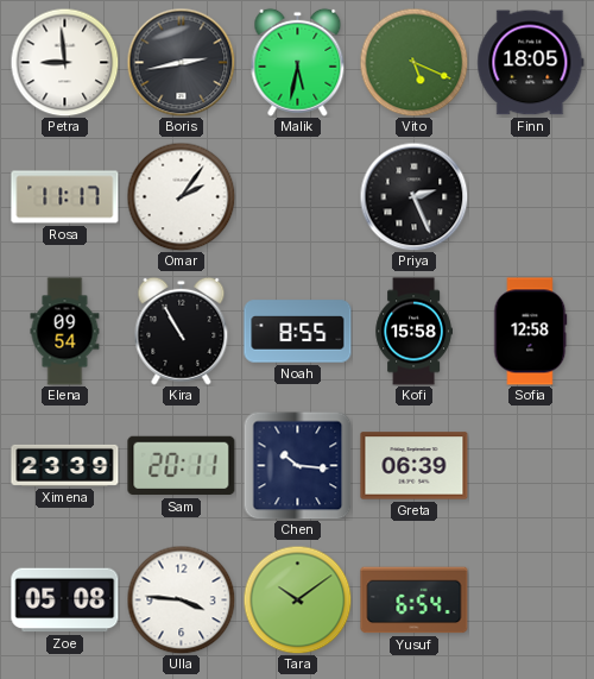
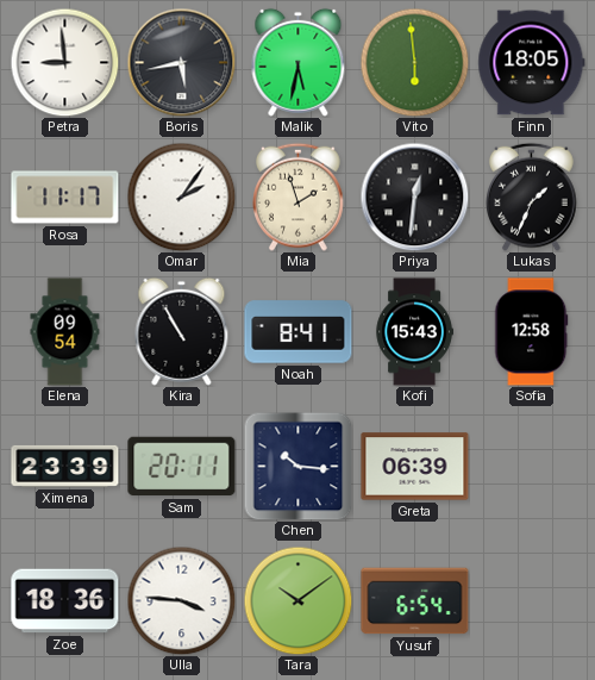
Boris: 2:43 -> 5:43
Vito: 5:19 -> 5:59
Mia: none -> 1:57
Priya: 2:26 -> 12:31
Lukas: none -> 1:34
Noah: 8:55 -> 8:41
Kofi: 15:58 -> 15:43
Zoe: 05:08 -> 18:36
